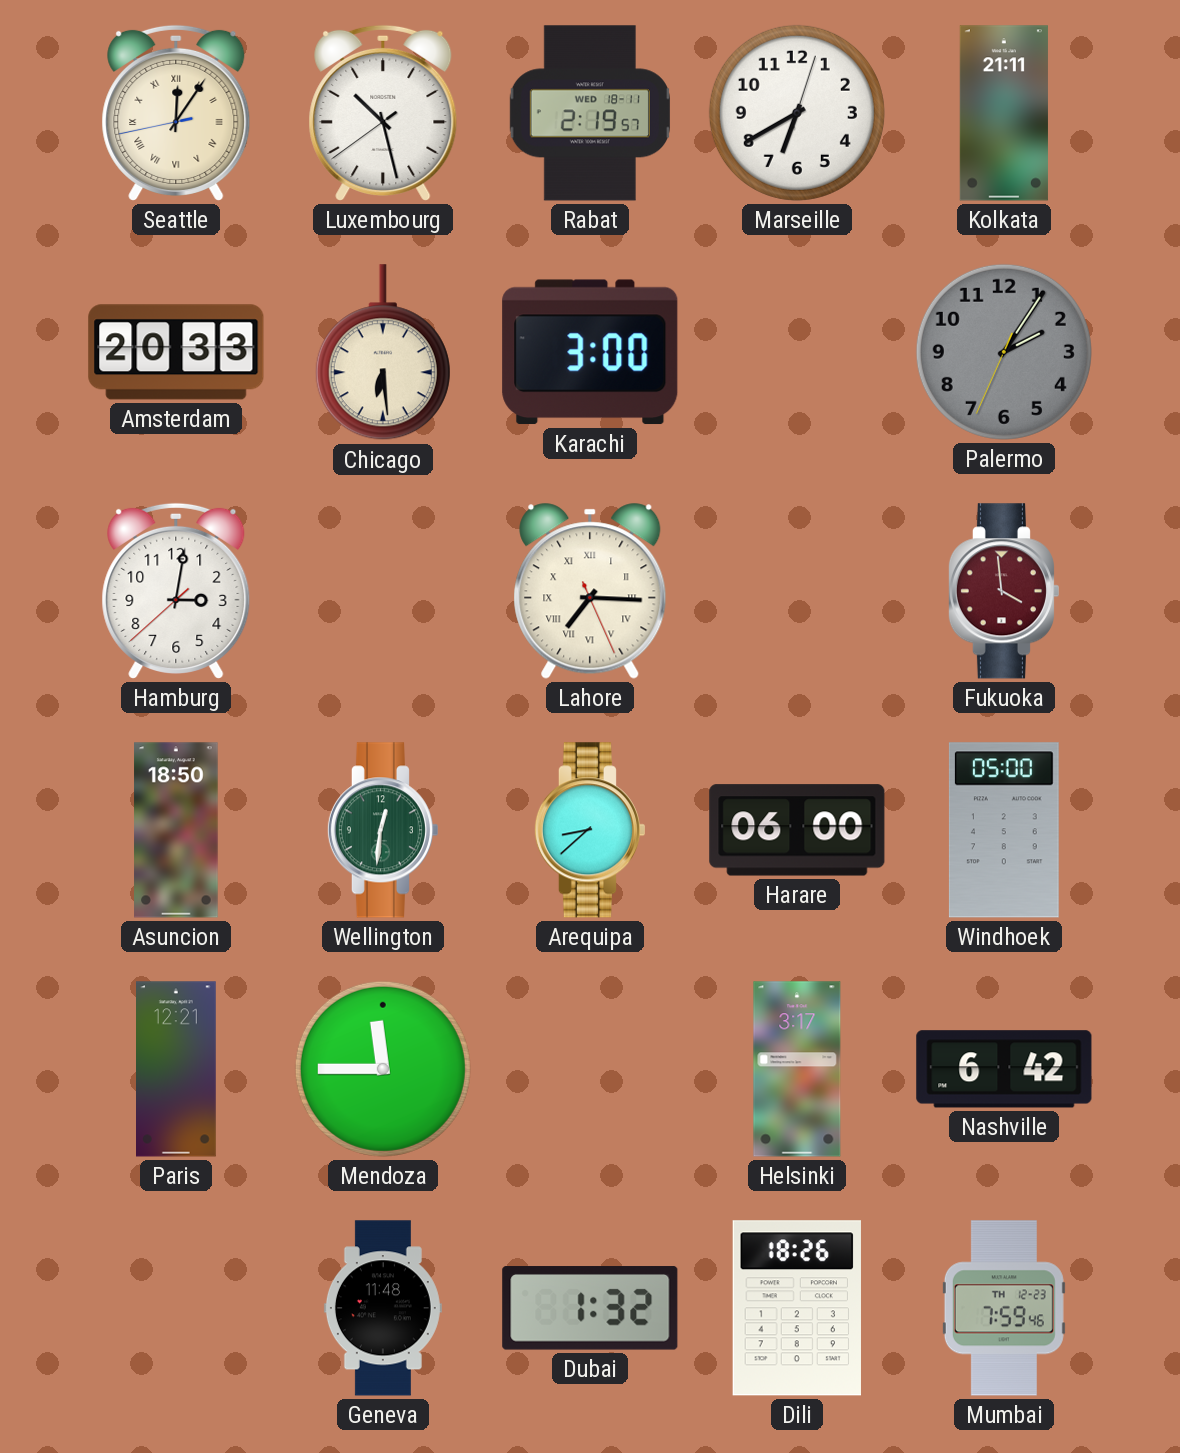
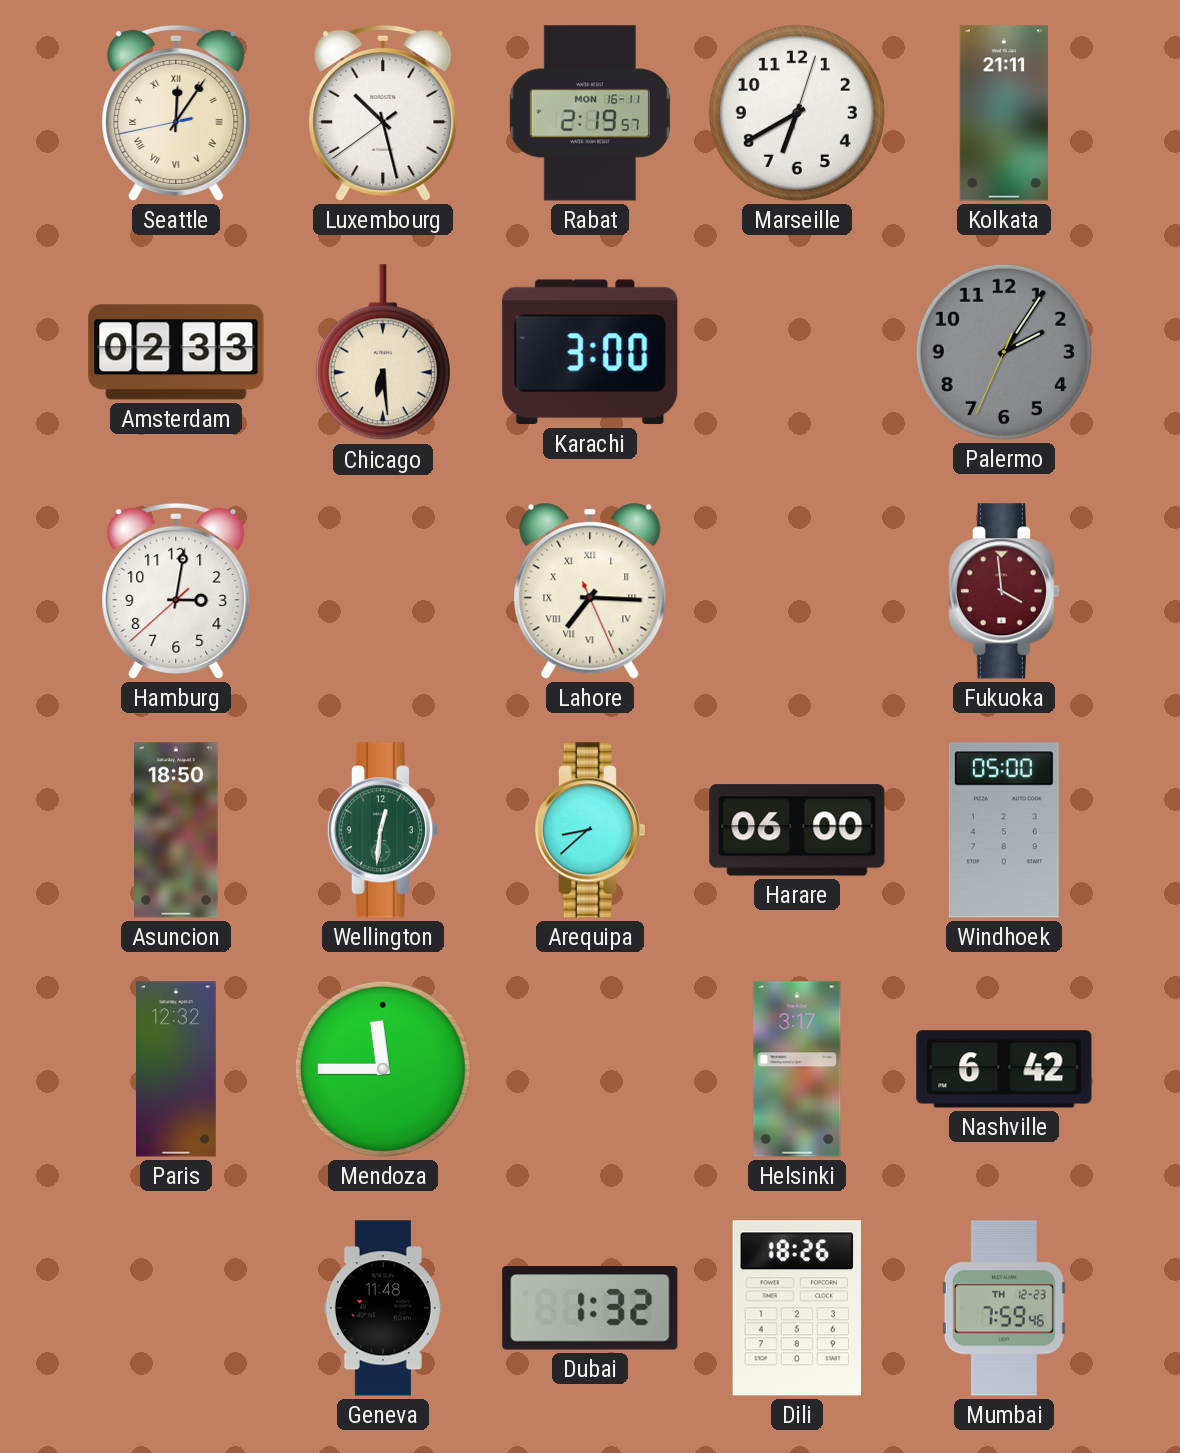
Rabat date: WED 18-11 -> MON 16-11
Amsterdam: 20:33 -> 02:33
Paris: 12:21 -> 12:32
